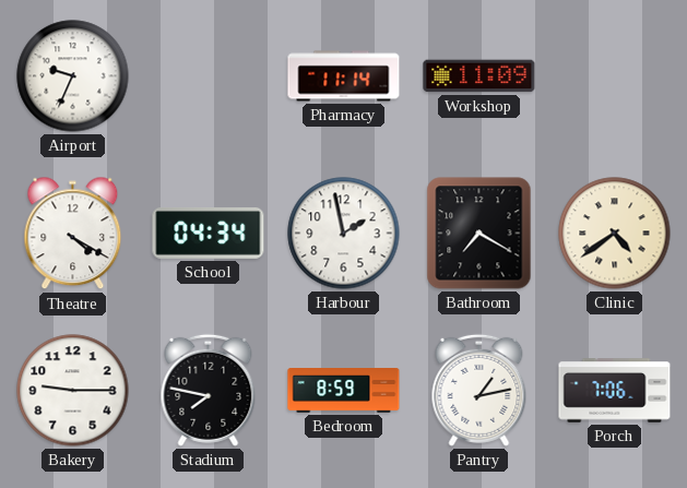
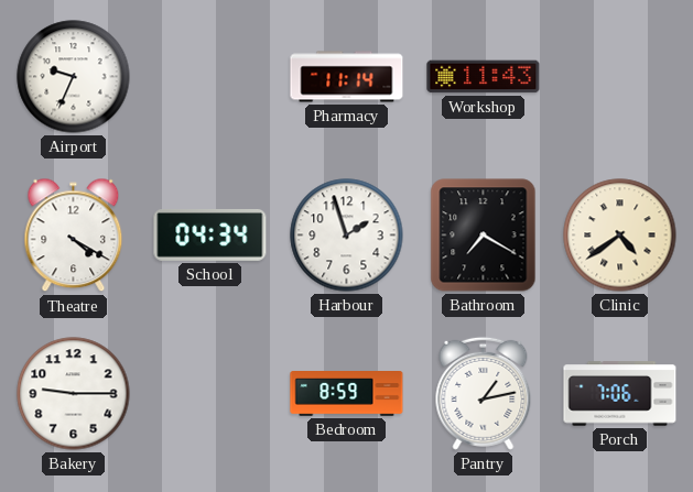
Workshop: 11:09 -> 11:43
Harbour: 1:58 -> 1:57
Stadium: 7:47 -> none
